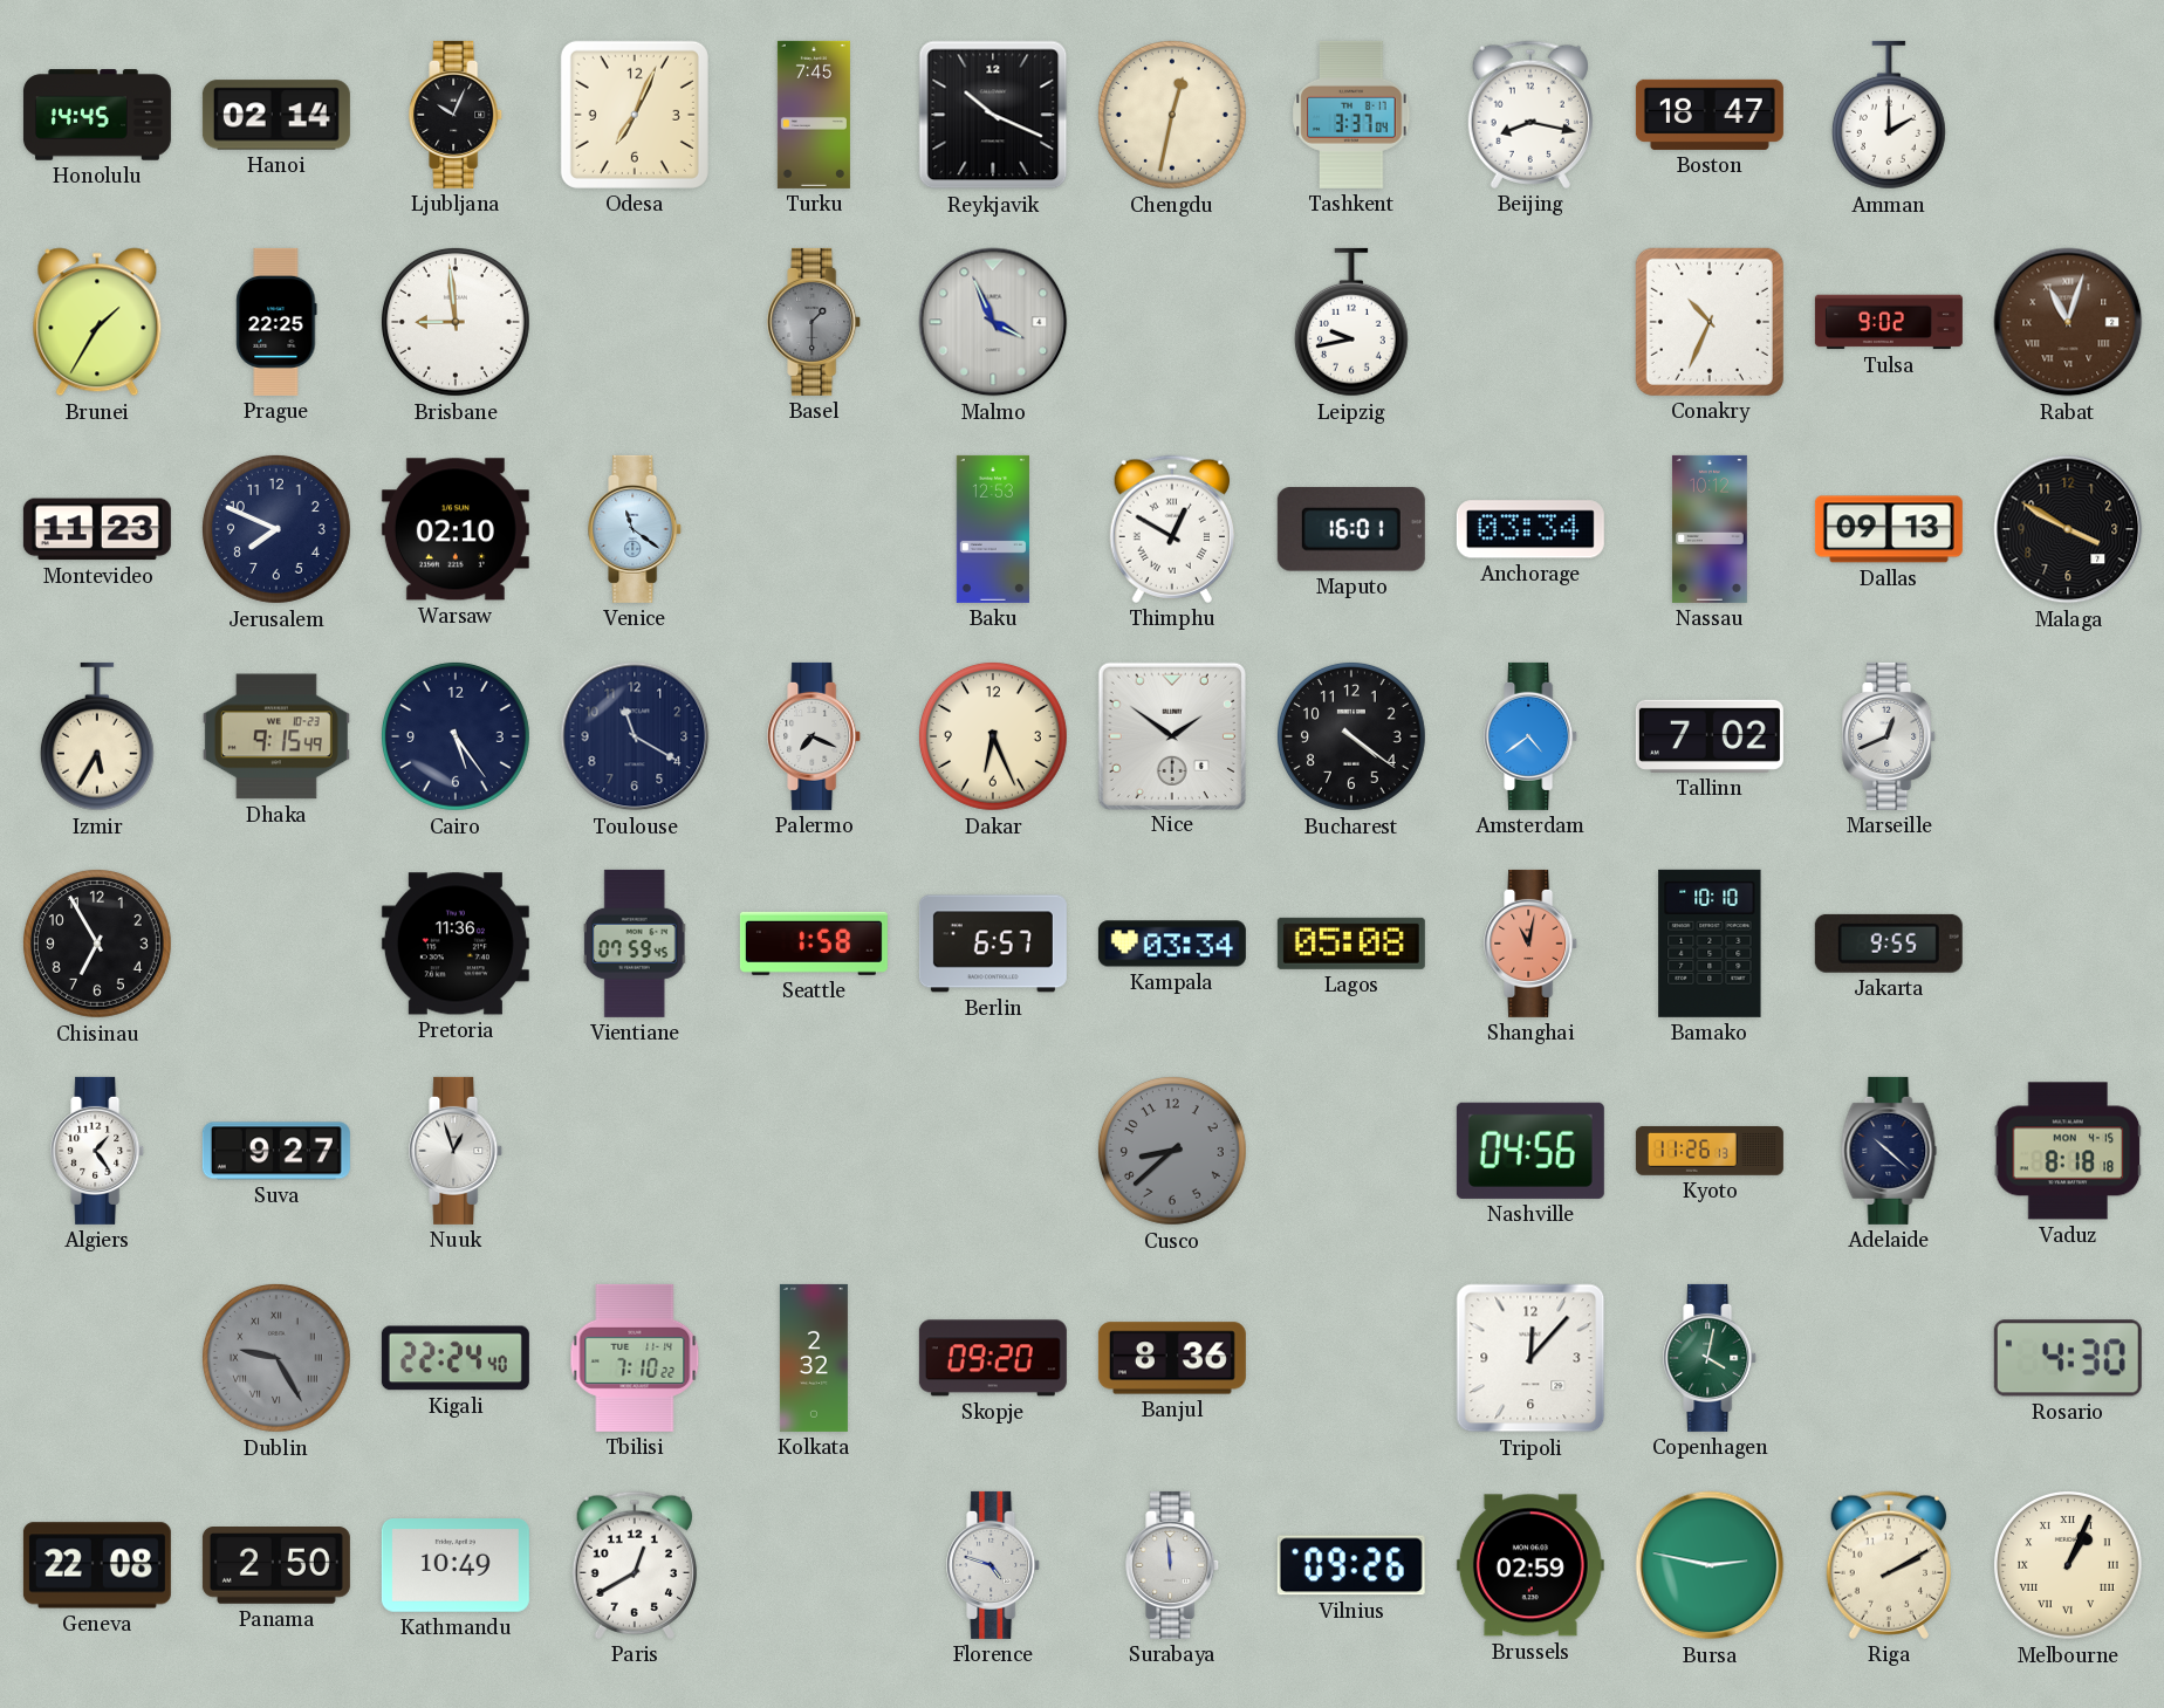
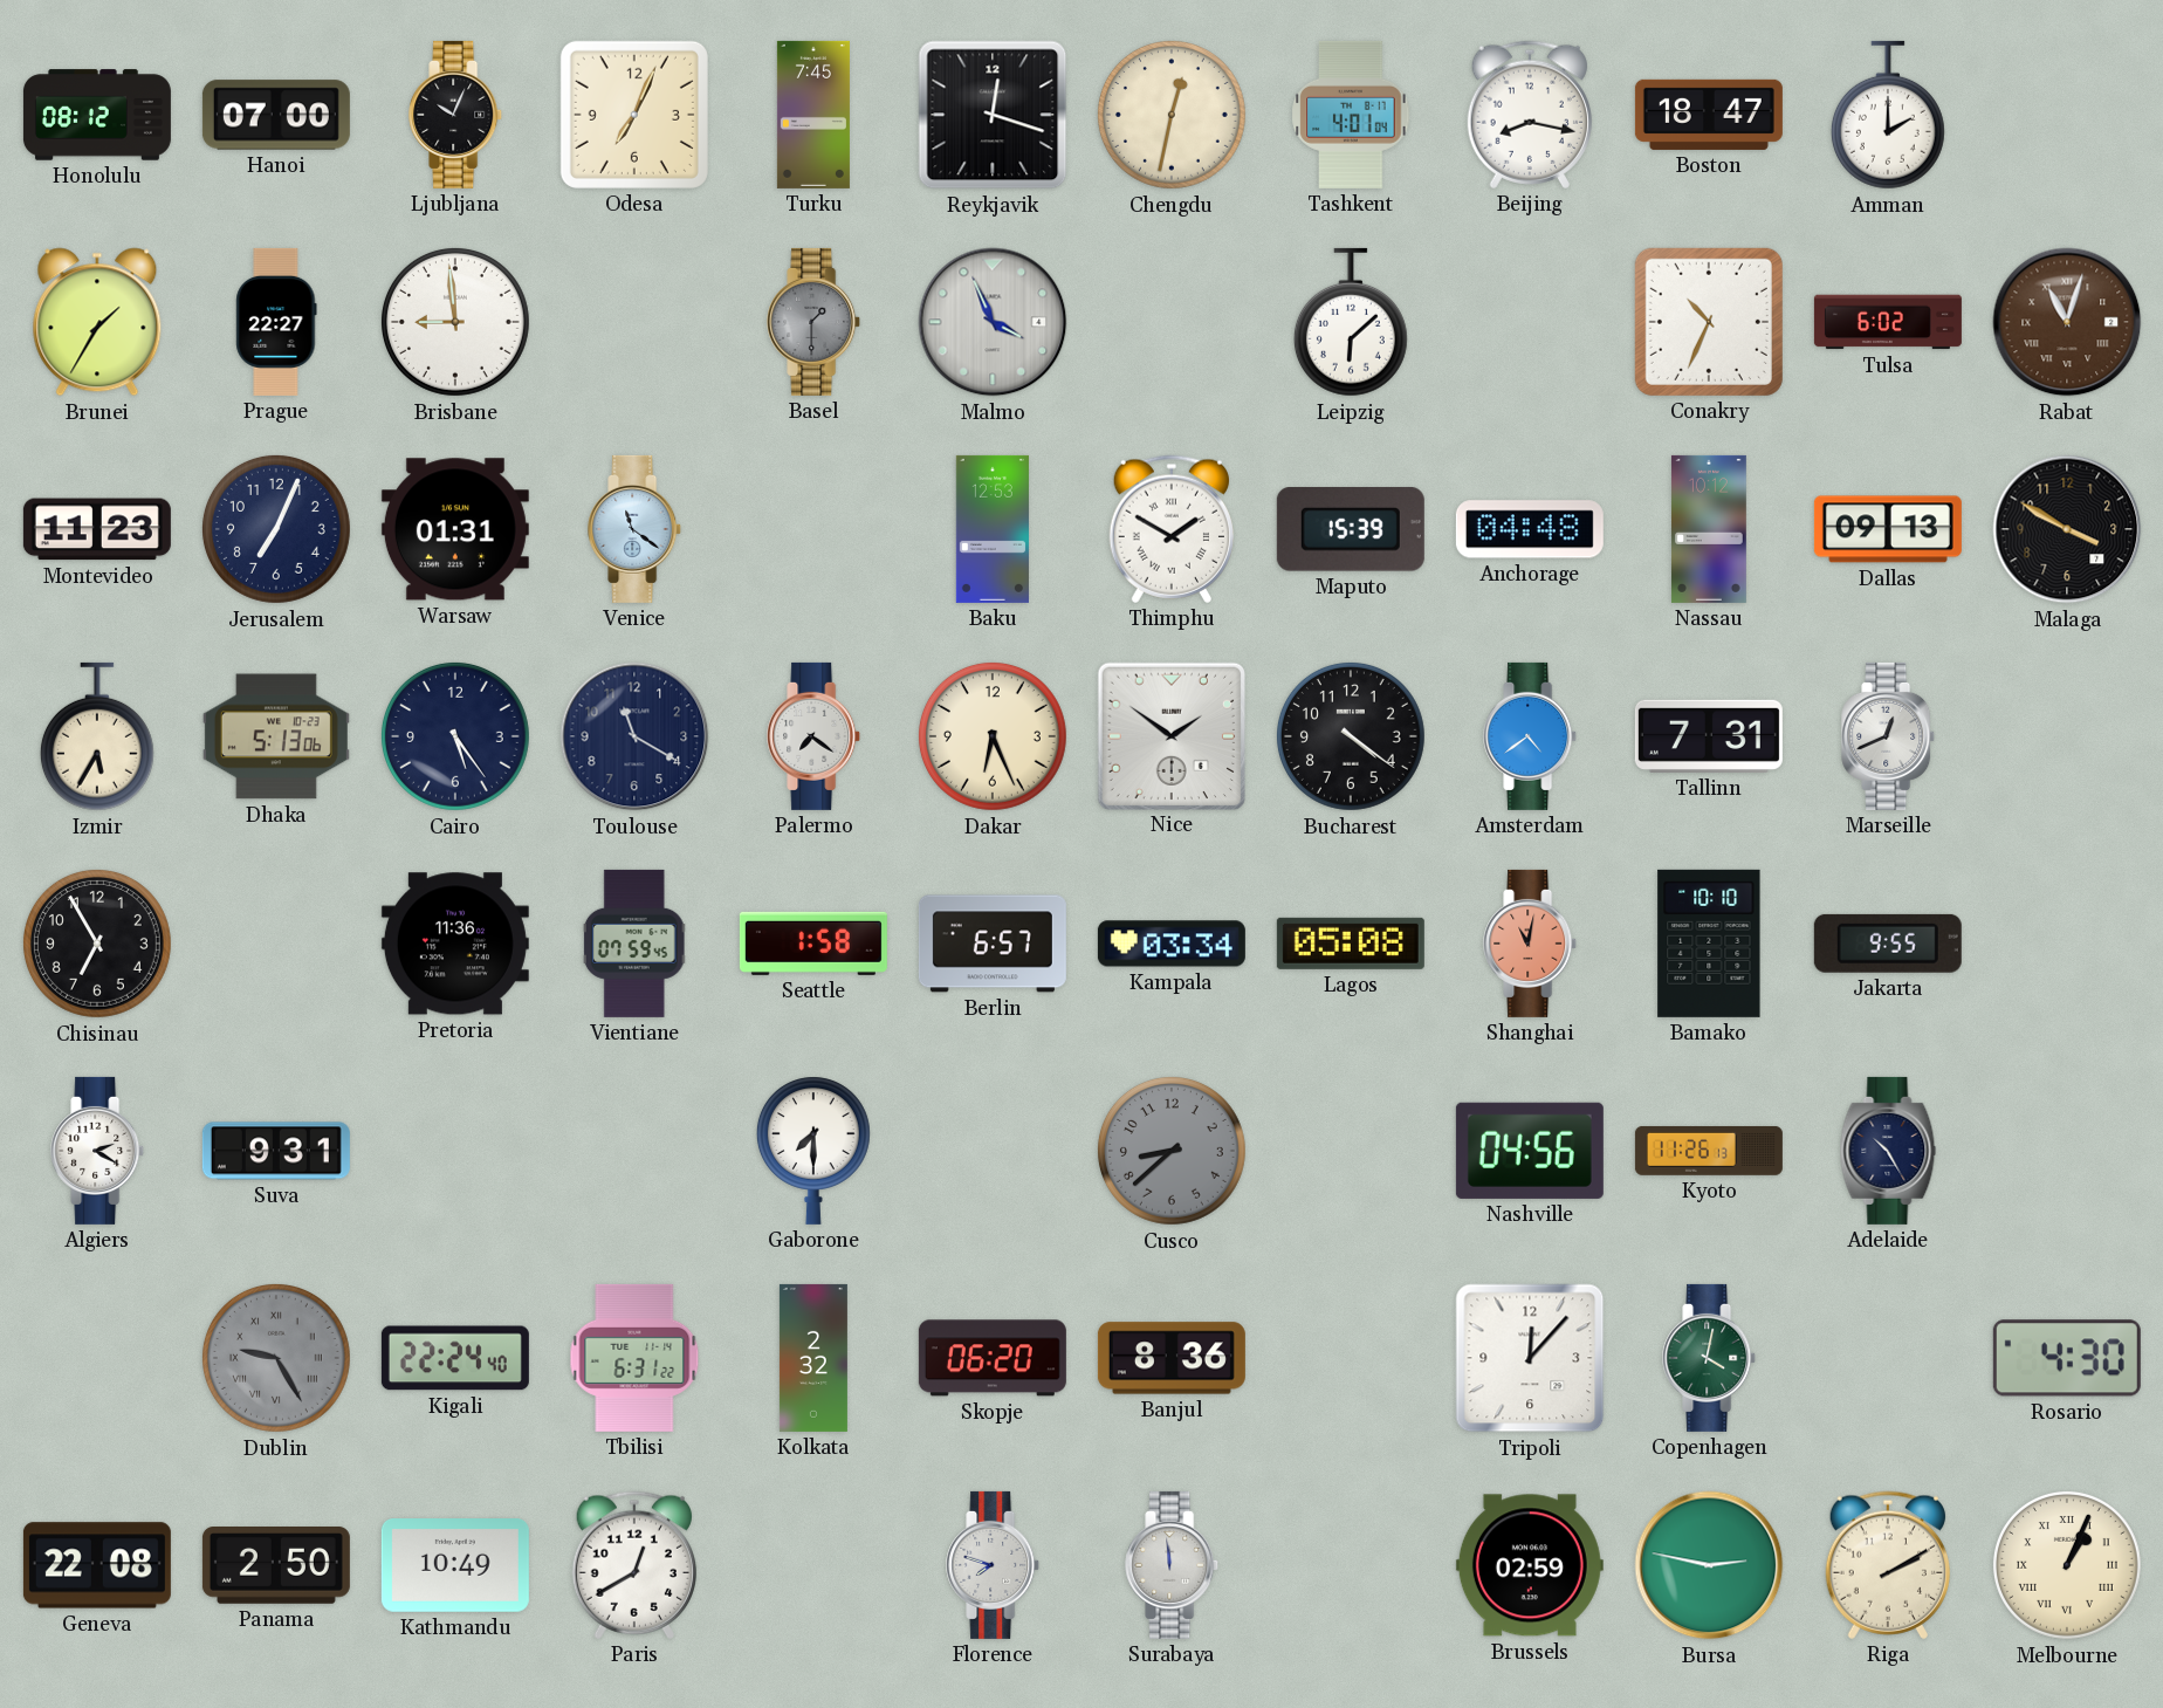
Honolulu: 14:45 -> 08:12
Hanoi: 02:14 -> 07:00
Reykjavik: 10:19 -> 12:18
Tashkent: 3:37 -> 4:01
Prague: 22:25 -> 22:27
Leipzig: 9:43 -> 6:08
Tulsa: 9:02 -> 6:02
Jerusalem: 7:49 -> 7:04
Warsaw: 02:10 -> 01:31
Thimphu: 12:50 -> 1:50
Maputo: 16:01 -> 15:39
Anchorage: 03:34 -> 04:48
Dhaka: 9:15 -> 5:13
Palermo: 7:19 -> 7:21
Tallinn: 7:02 -> 7:31
Algiers: 1:24 -> 2:20
Suva: 9:27 -> 9:31
Nuuk: 12:57 -> none
Gaborone: none -> 7:30
Adelaide: 10:22 -> 10:25
Vaduz: 8:18 -> none
Tbilisi: 7:10 -> 6:31
Skopje: 09:20 -> 06:20
Florence: 4:48 -> 7:48
Vilnius: 09:26 -> none
